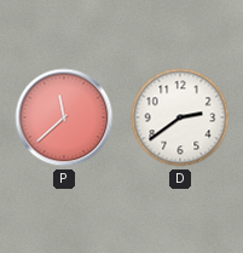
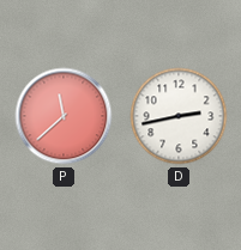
D: 2:39 -> 2:43
